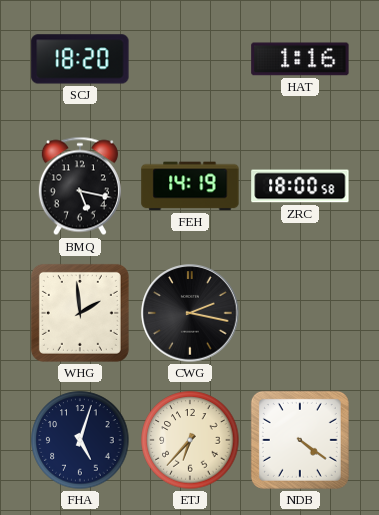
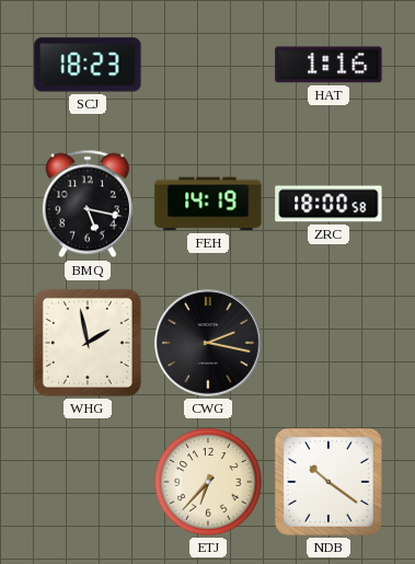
SCJ: 18:20 -> 18:23
WHG: 1:59 -> 1:58
FHA: 5:03 -> none
NDB: 4:21 -> 10:21
